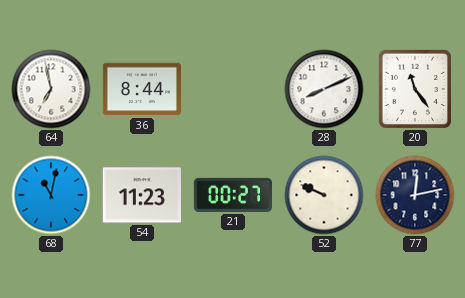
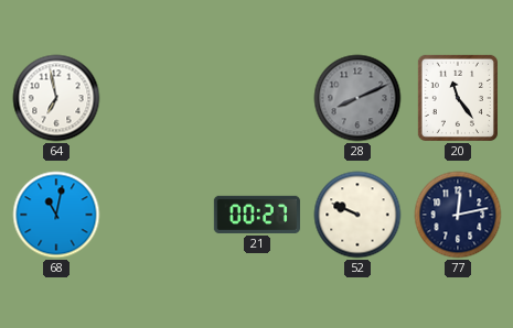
36: 8:44 -> none
28 dial: white -> grey
54: 11:23 -> none
